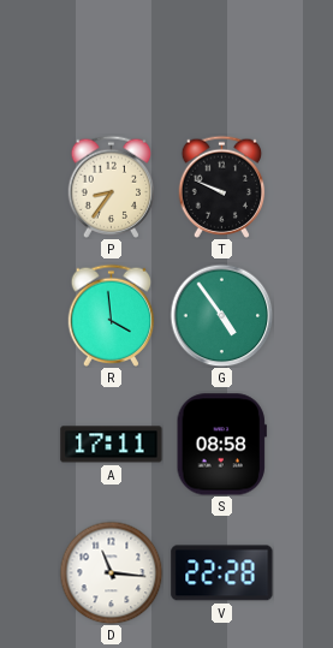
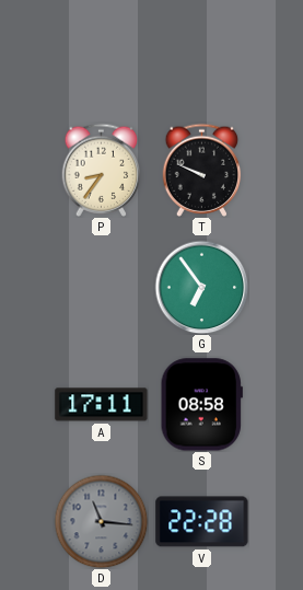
R: 3:59 -> none
G: 4:54 -> 6:54
D dial: white -> grey
